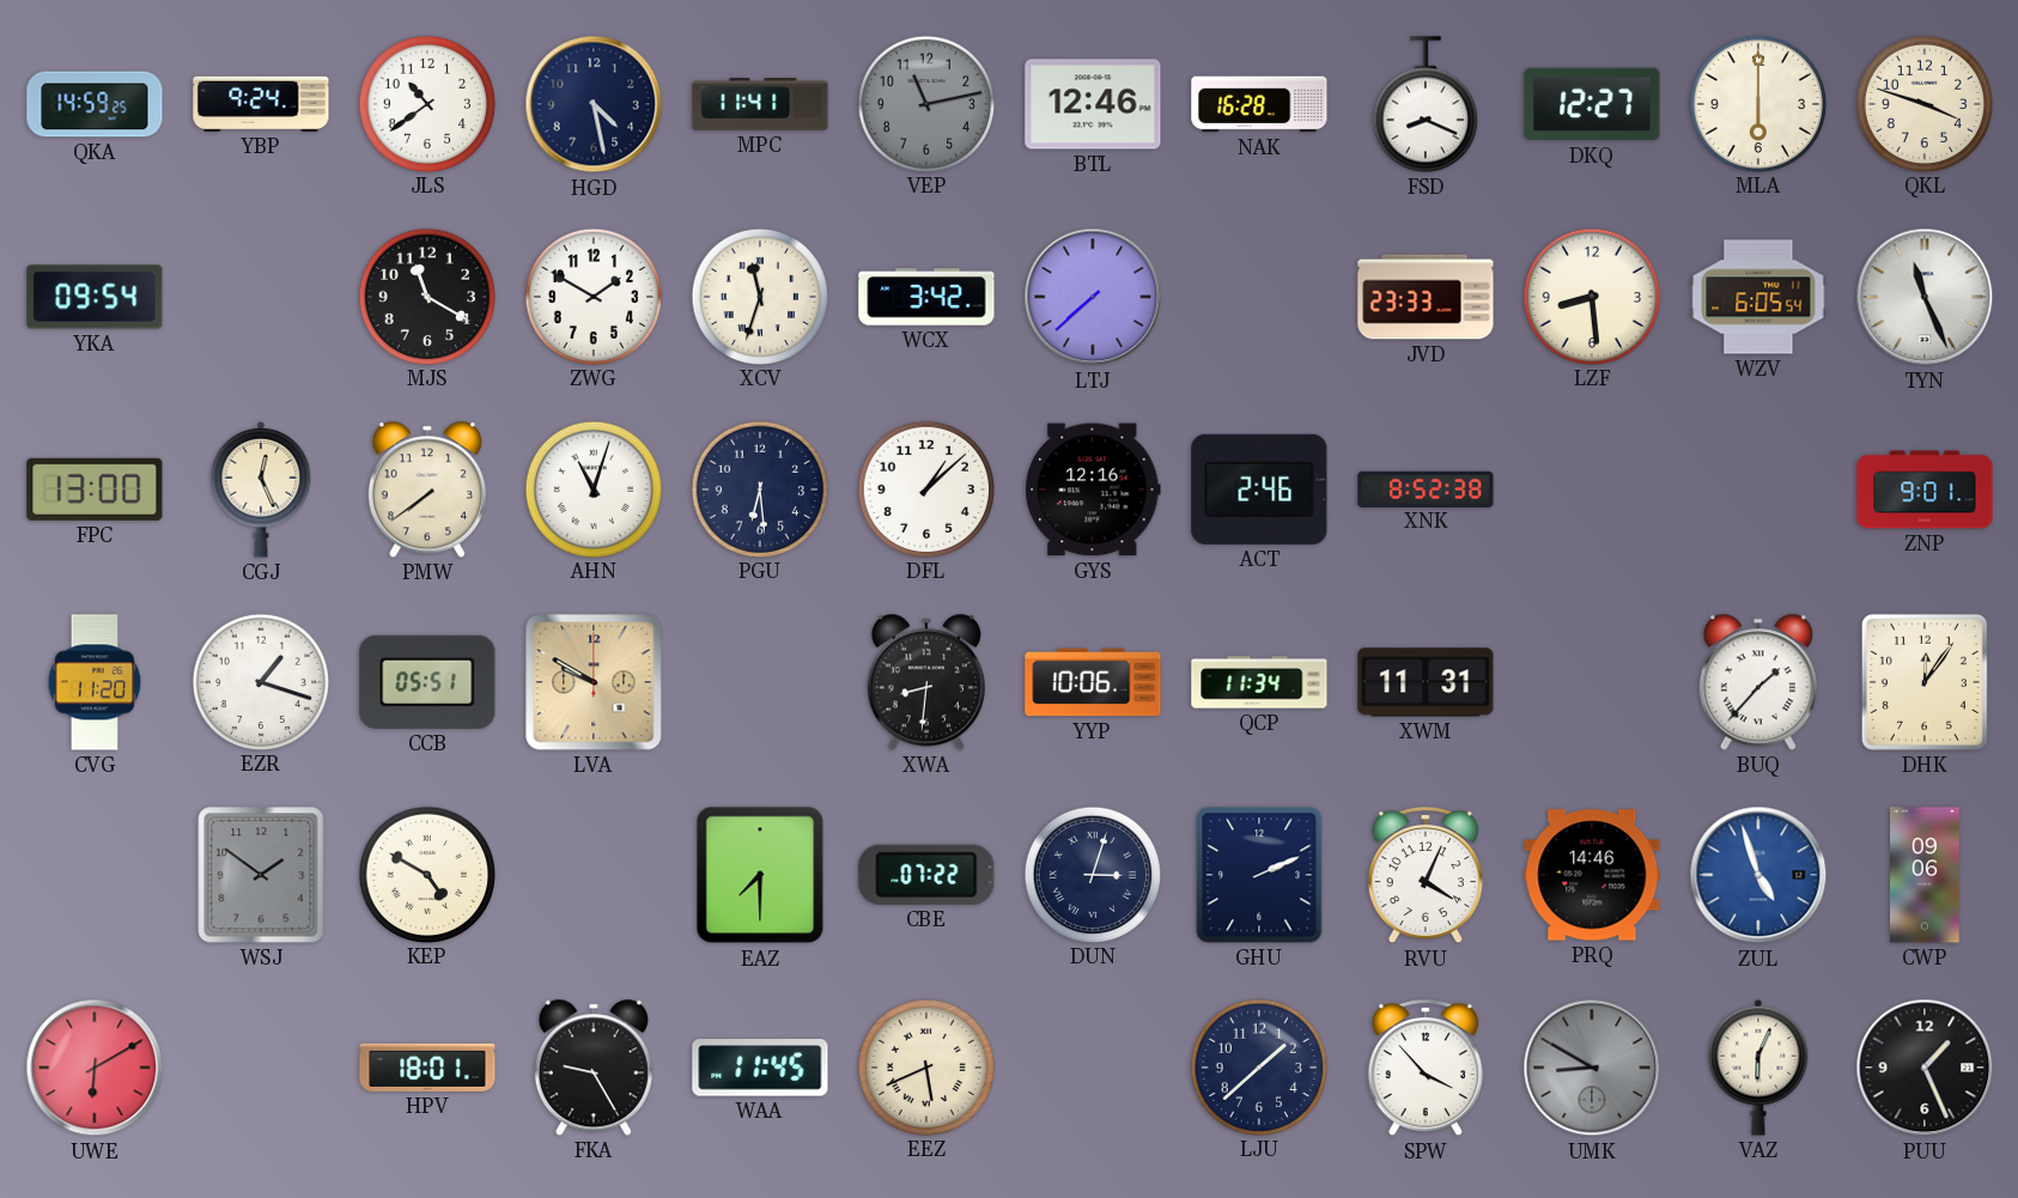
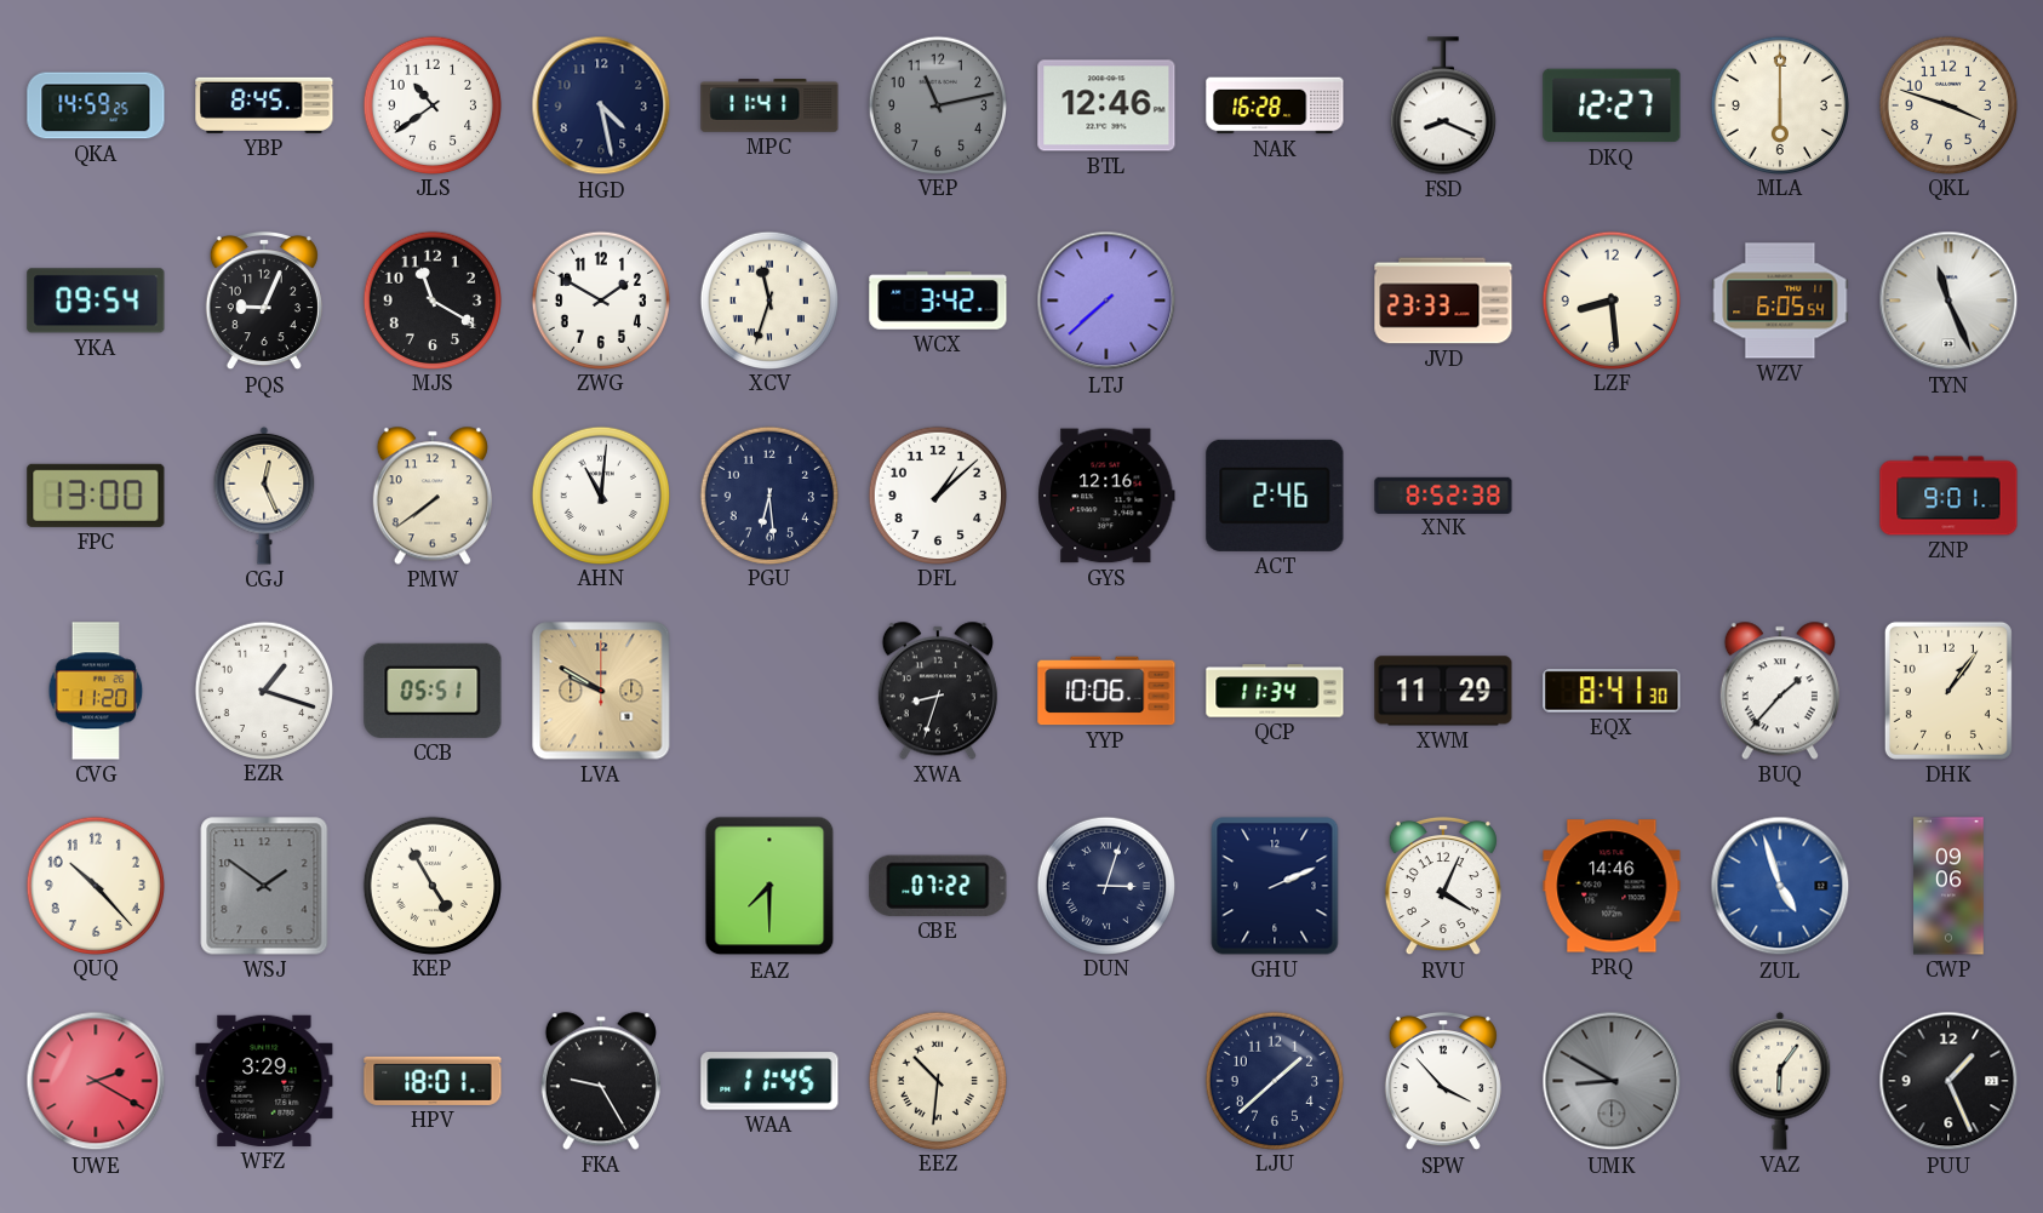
YBP: 9:24 -> 8:45
PQS: none -> 9:04
AHN: 11:03 -> 11:01
XWA: 8:31 -> 8:33
XWM: 11:31 -> 11:29
EQX: none -> 8:41
DHK: 12:06 -> 1:06
QUQ: none -> 10:23
KEP: 4:50 -> 4:55
UWE: 6:10 -> 2:20
WFZ: none -> 3:29
EEZ: 5:41 -> 10:31
VAZ: 6:04 -> 6:06
